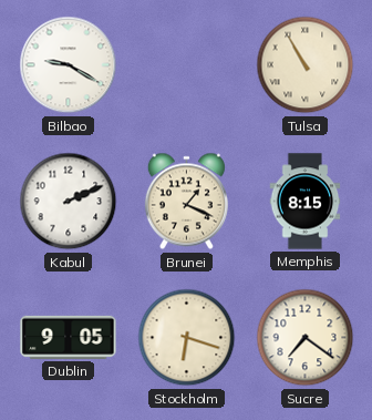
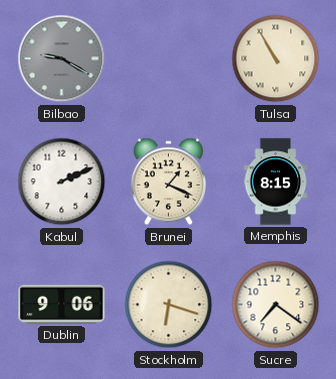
Bilbao dial: white -> grey
Dublin: 9:05 -> 9:06
